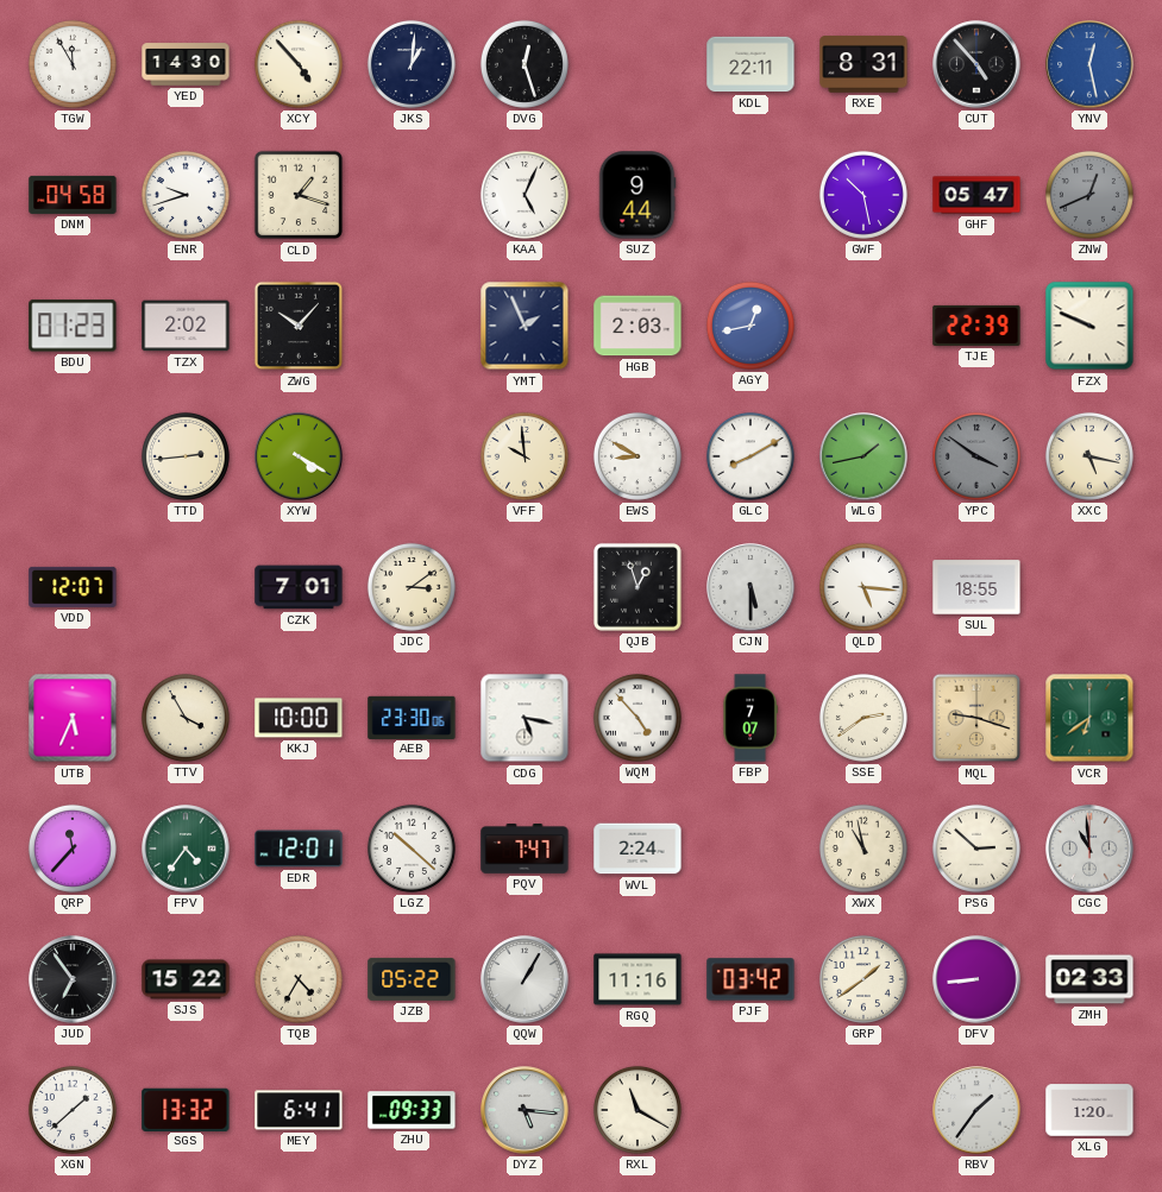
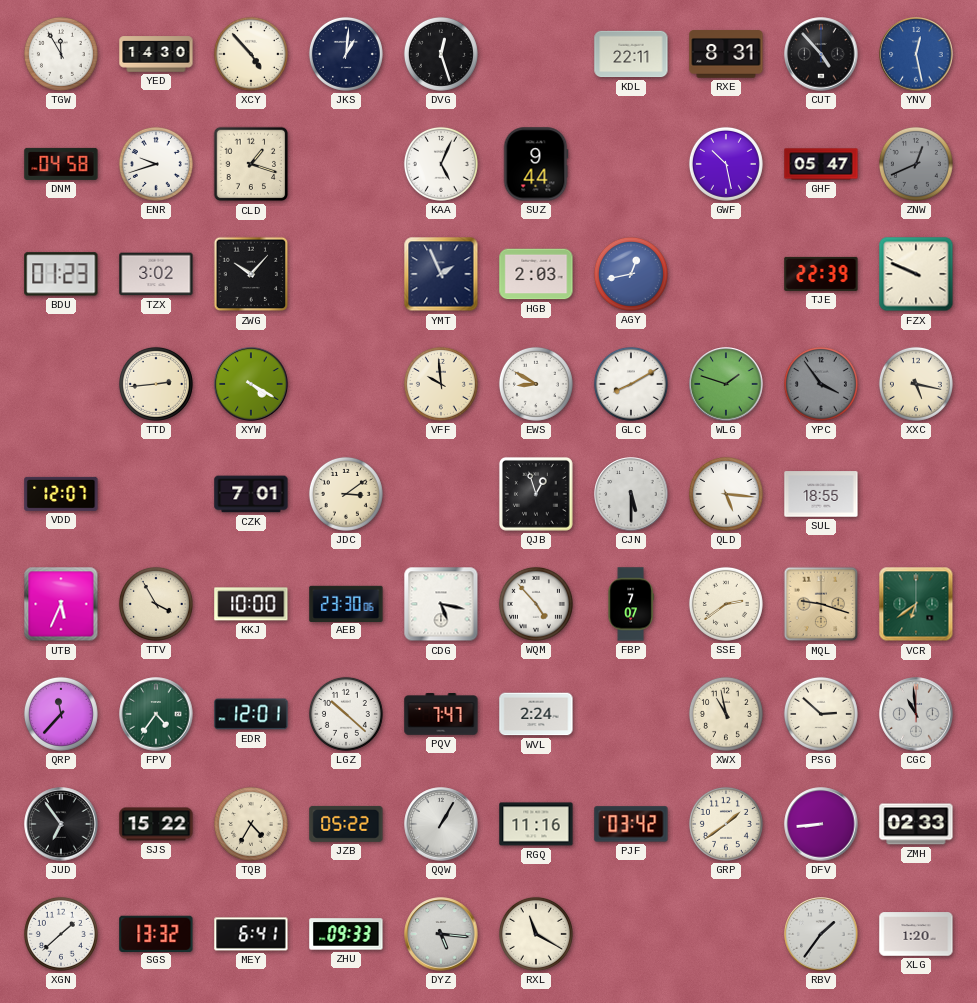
TZX: 2:02 -> 3:02
WLG: 1:43 -> 1:48
YPC: 3:51 -> 3:54
